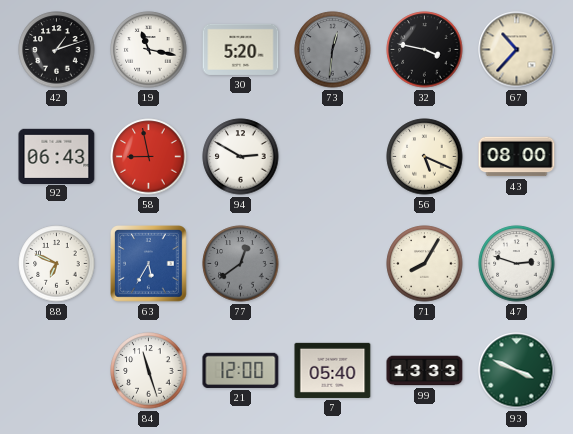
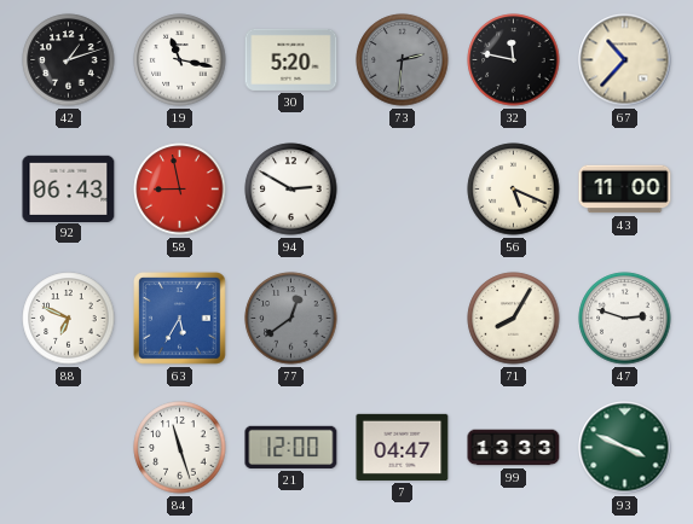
73: 12:31 -> 2:31
32: 3:47 -> 11:47
43: 08:00 -> 11:00
7: 05:40 -> 04:47
